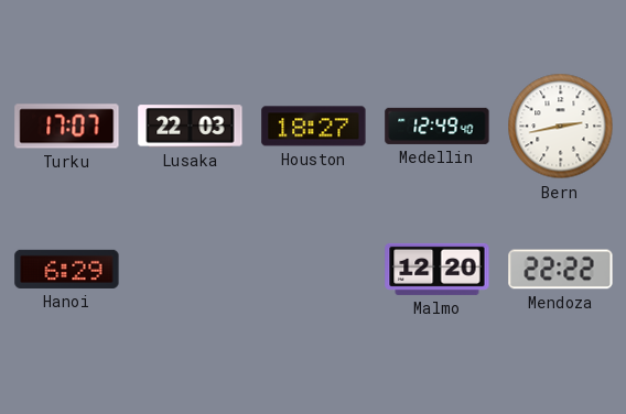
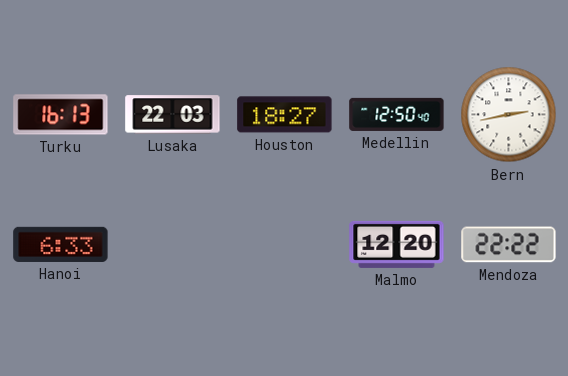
Turku: 17:07 -> 16:13
Medellin: 12:49 -> 12:50
Hanoi: 6:29 -> 6:33
